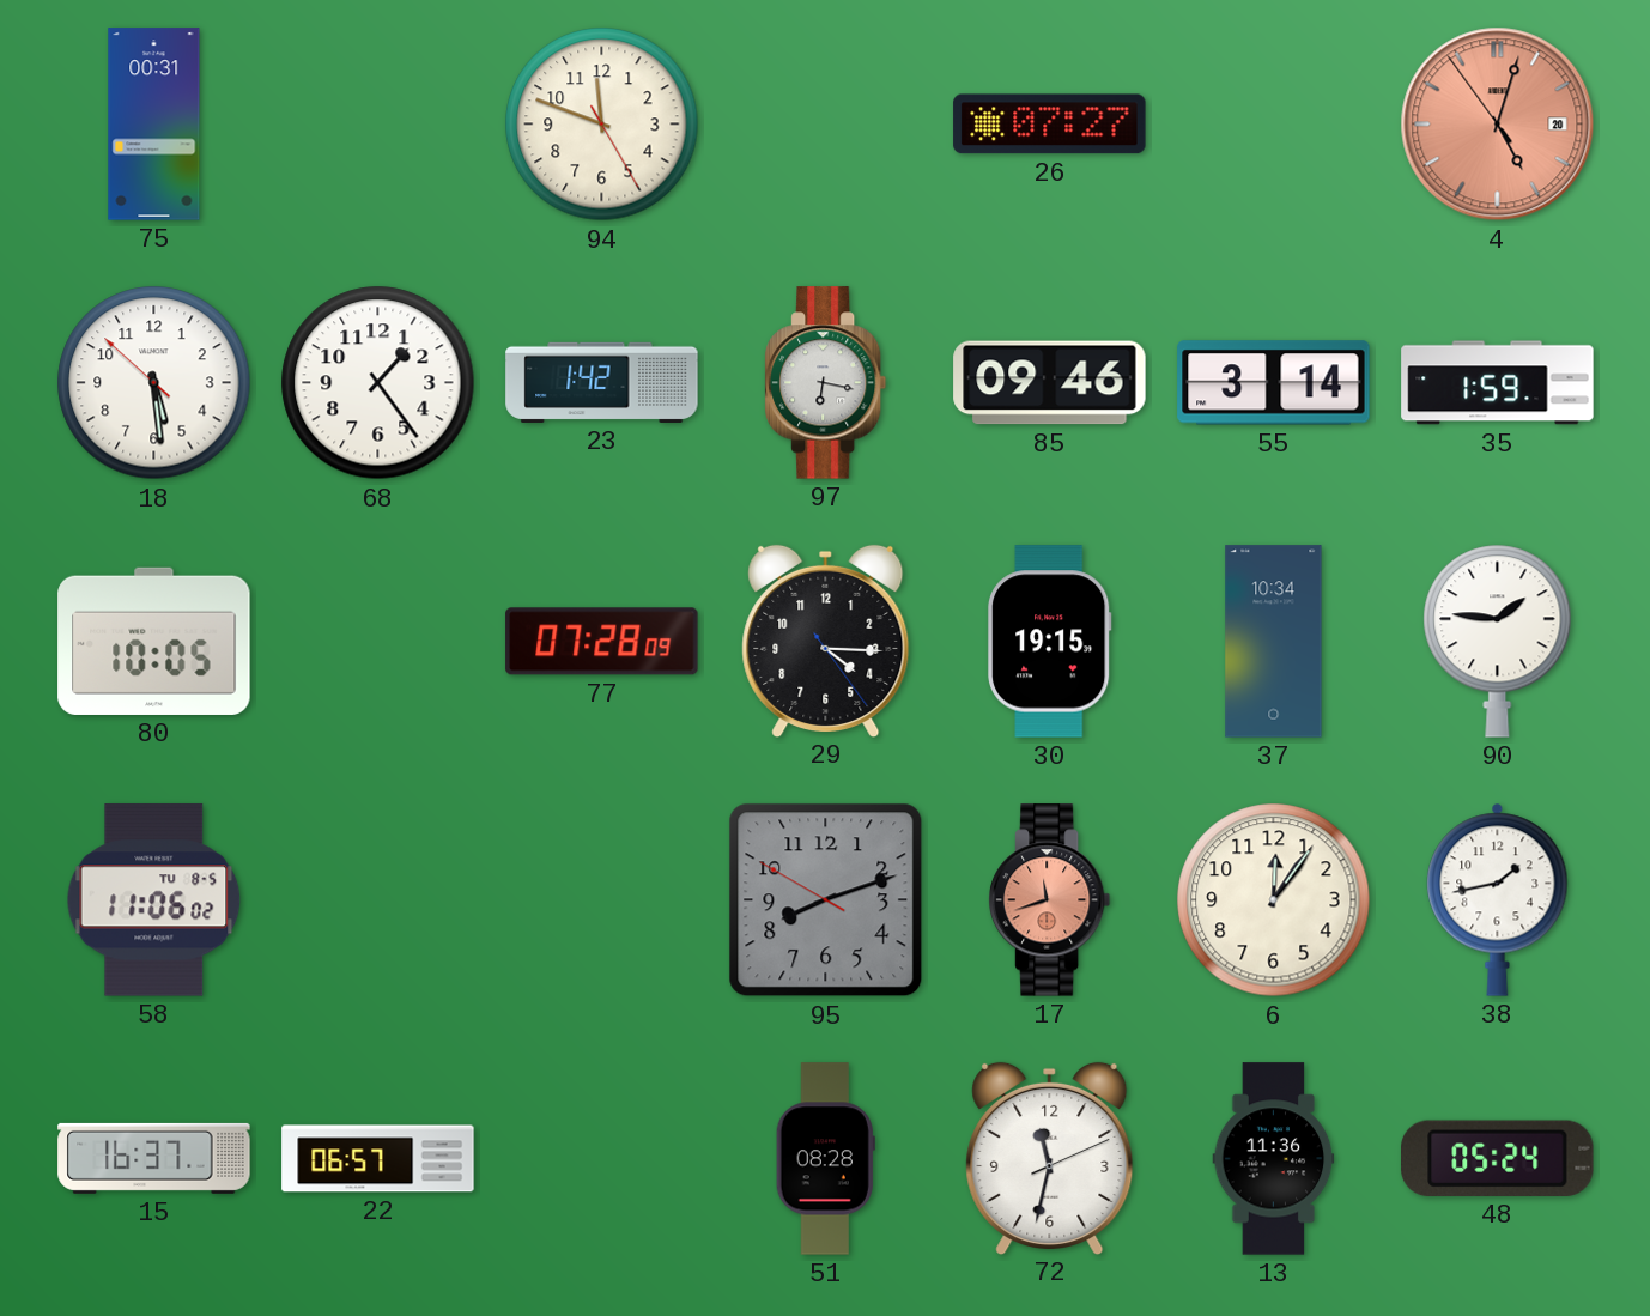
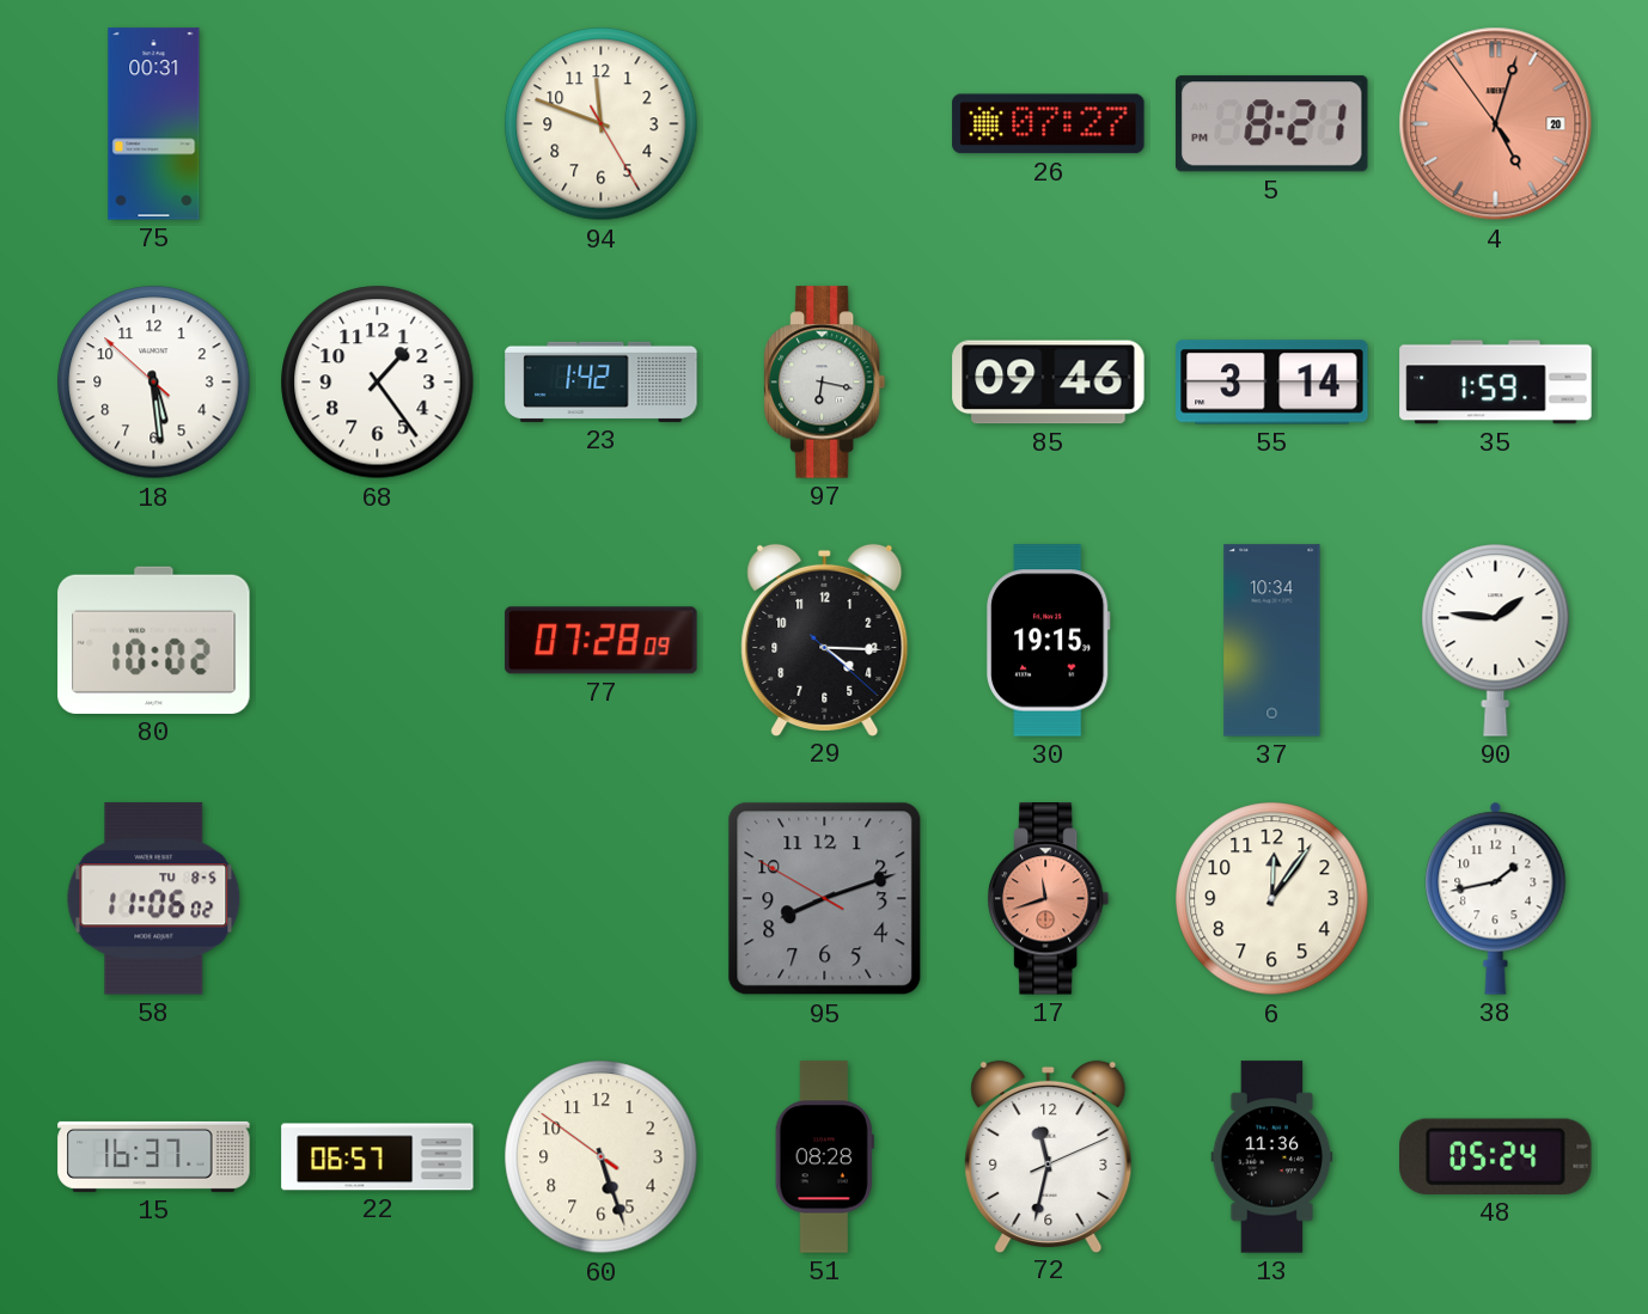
5: none -> 8:21
80: 10:05 -> 10:02
29: 4:15:24 -> 4:15:22
60: none -> 5:26
